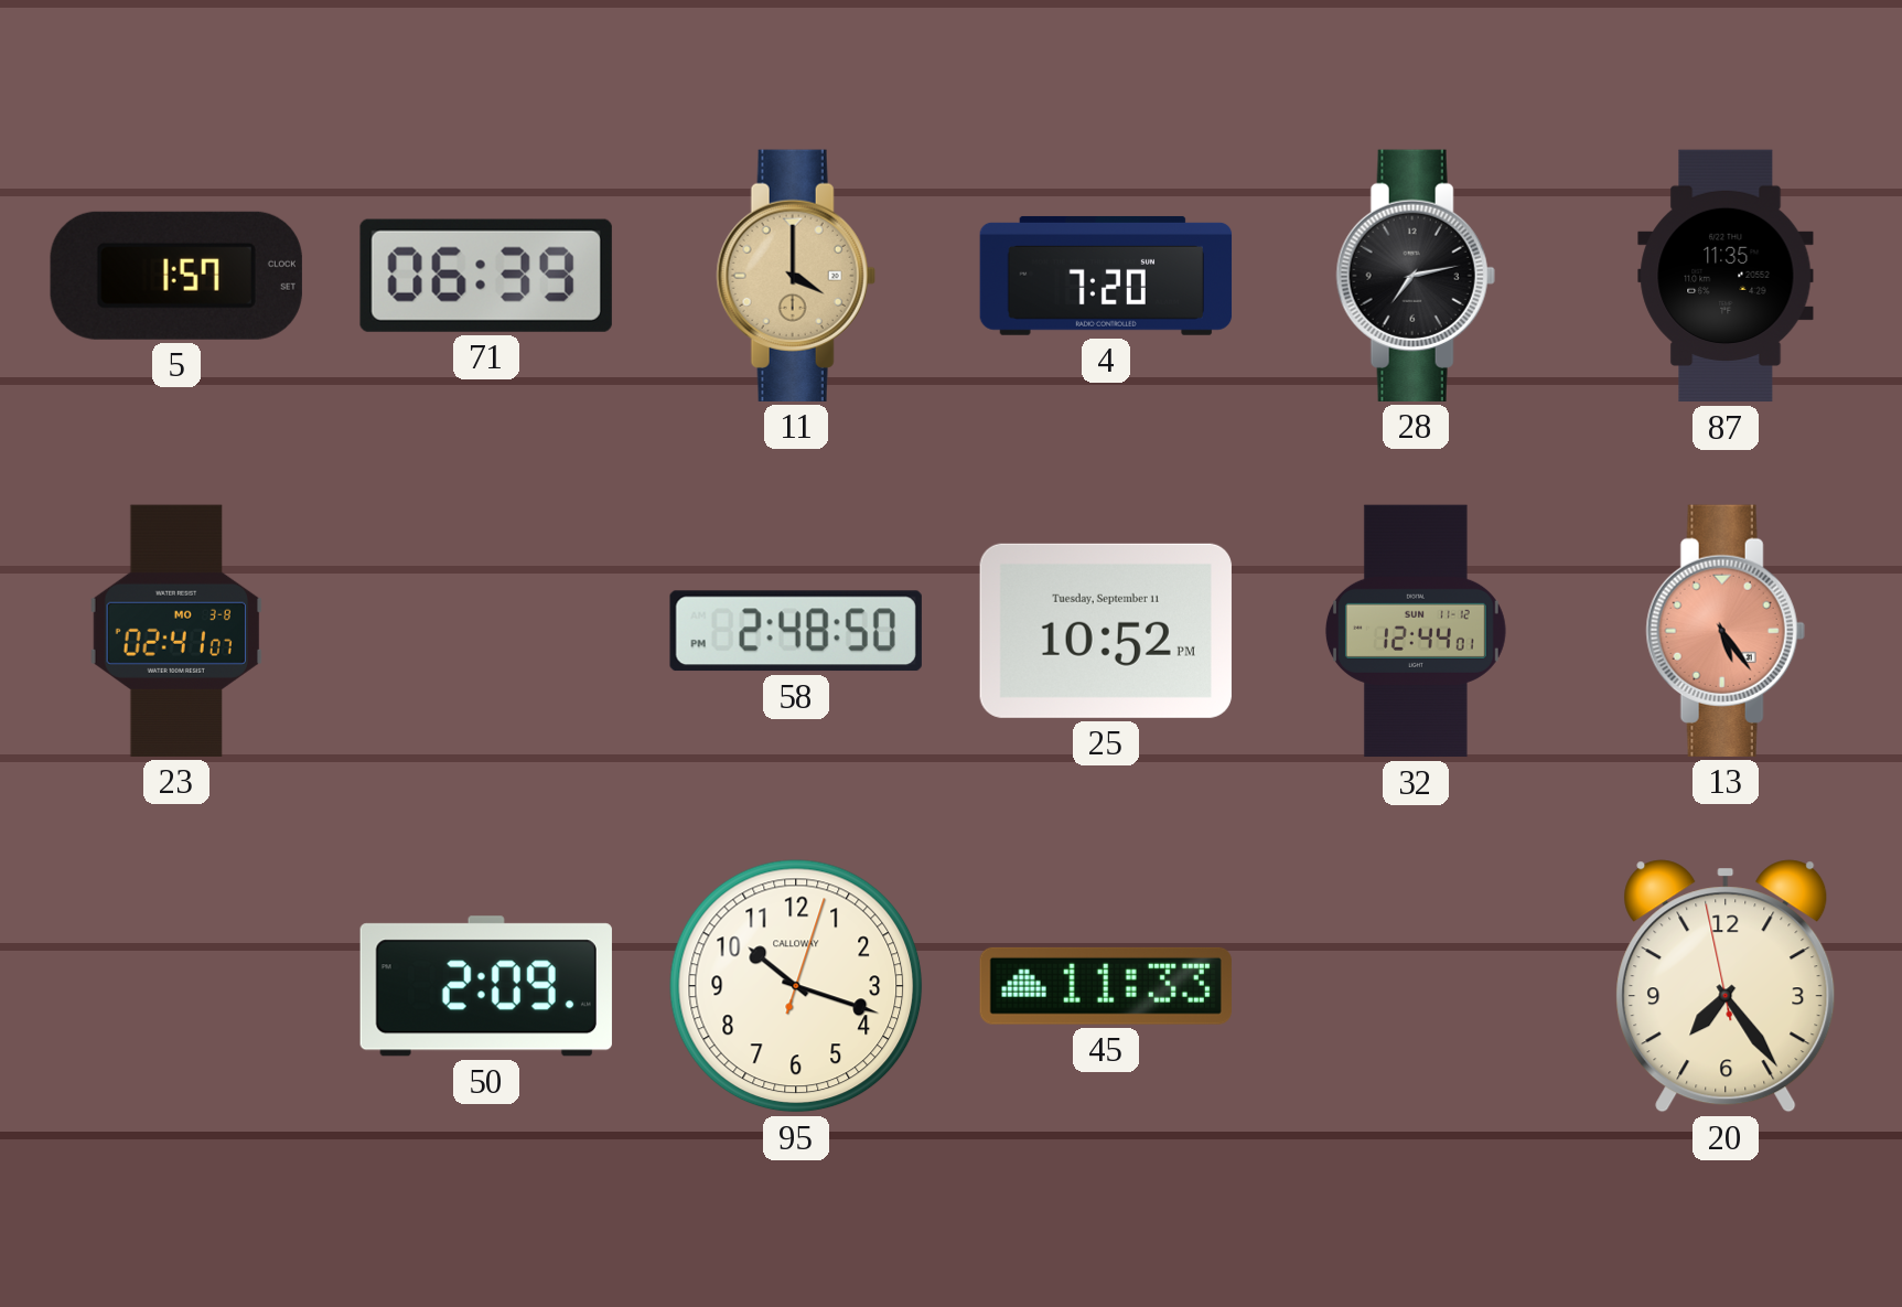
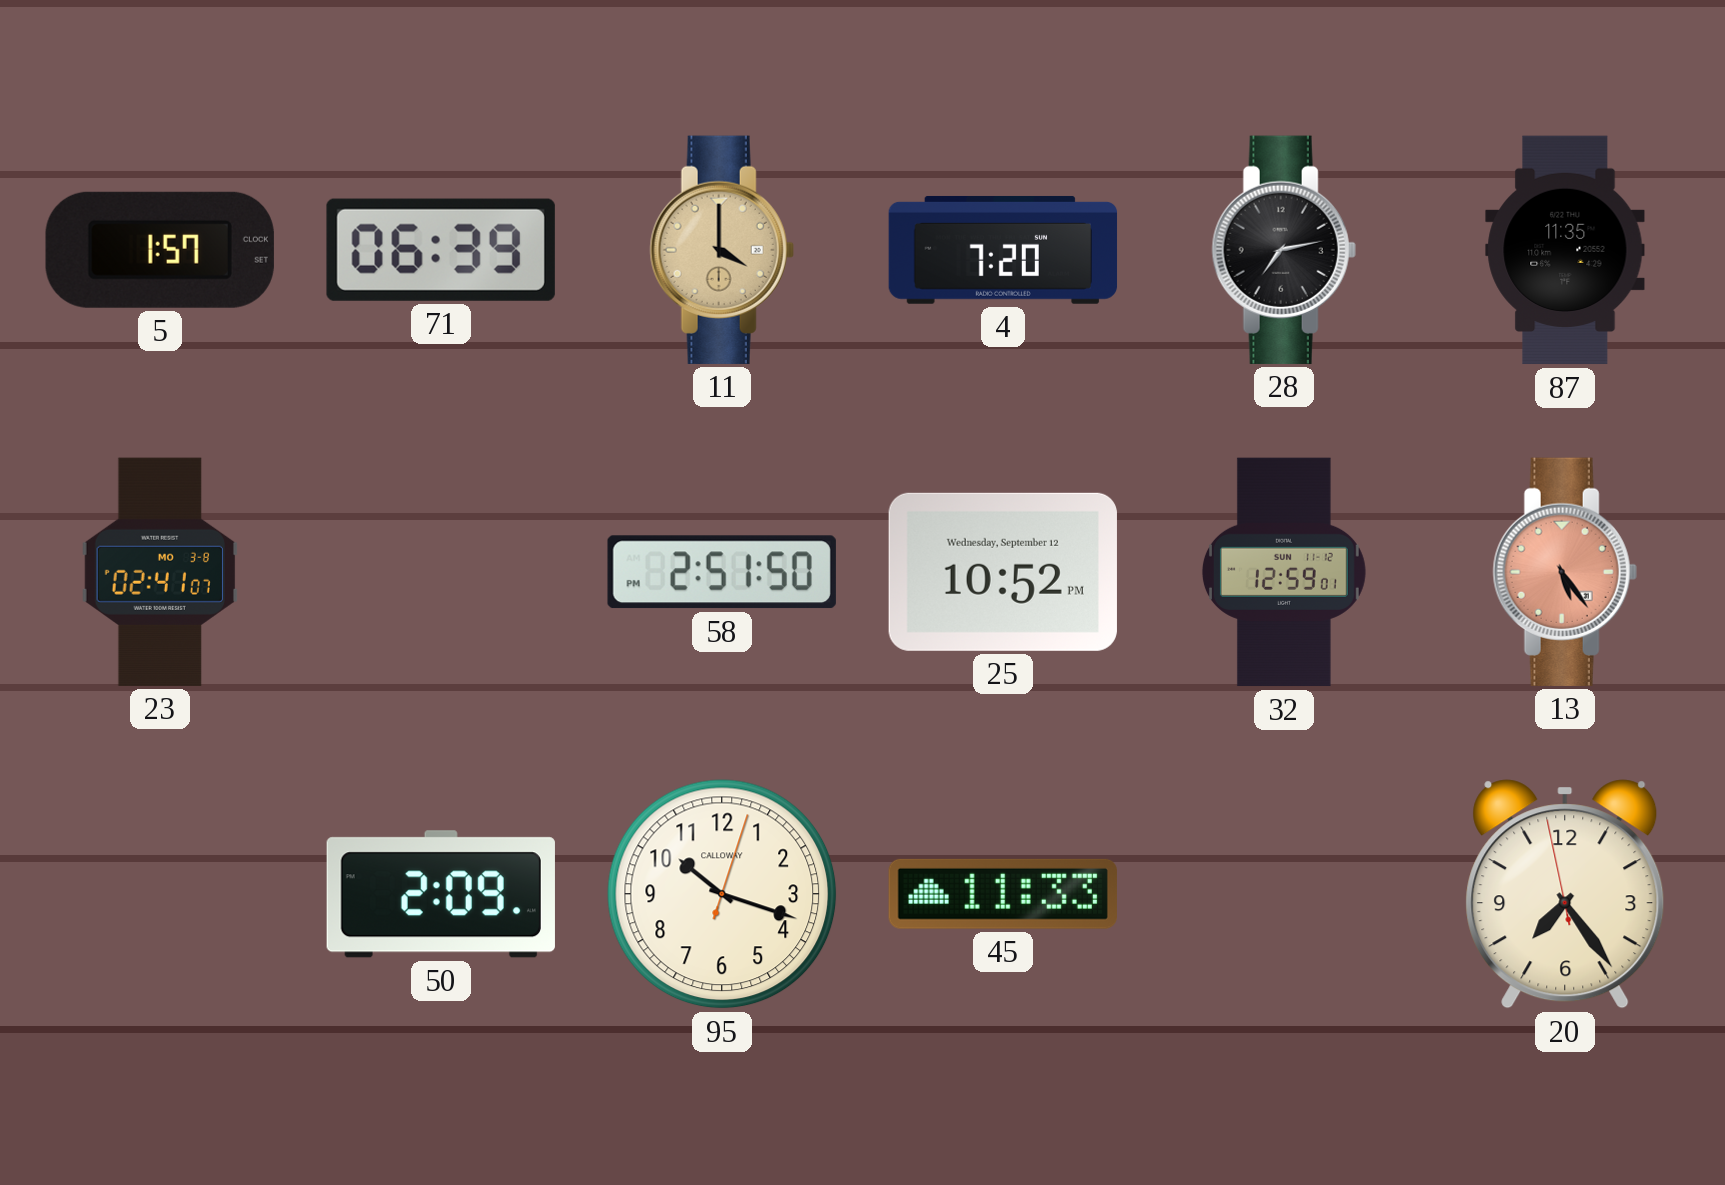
58: 2:48 -> 2:51
25 date: Tuesday, September 11 -> Wednesday, September 12
32: 12:44 -> 12:59
